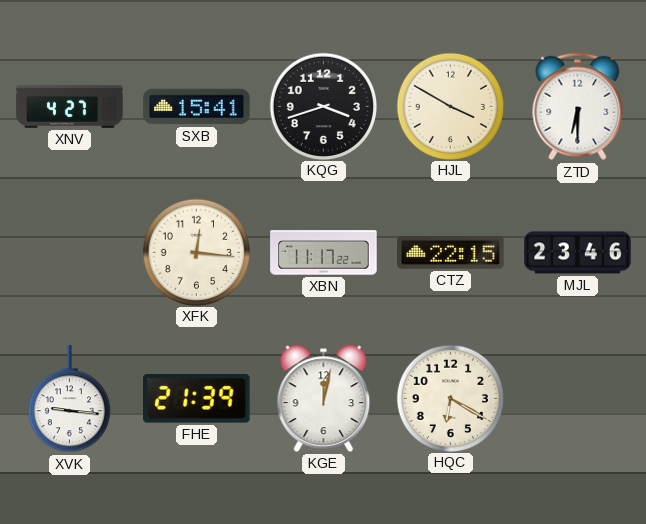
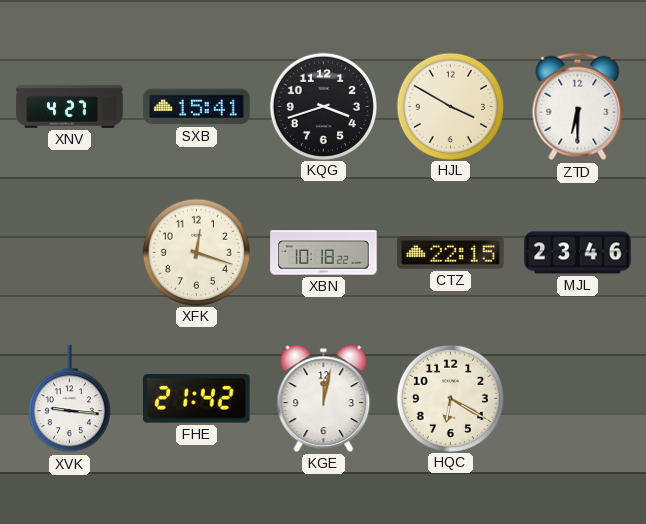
XFK: 12:16 -> 12:18
XBN: 11:17 -> 10:18
FHE: 21:39 -> 21:42
